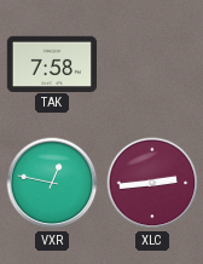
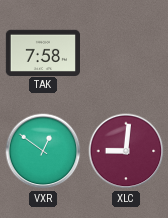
VXR: 12:47 -> 12:51
XLC: 2:44 -> 9:01
